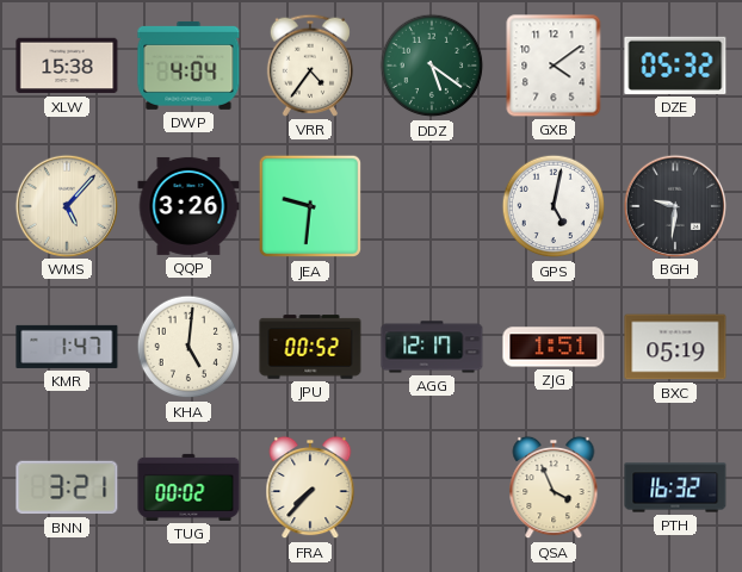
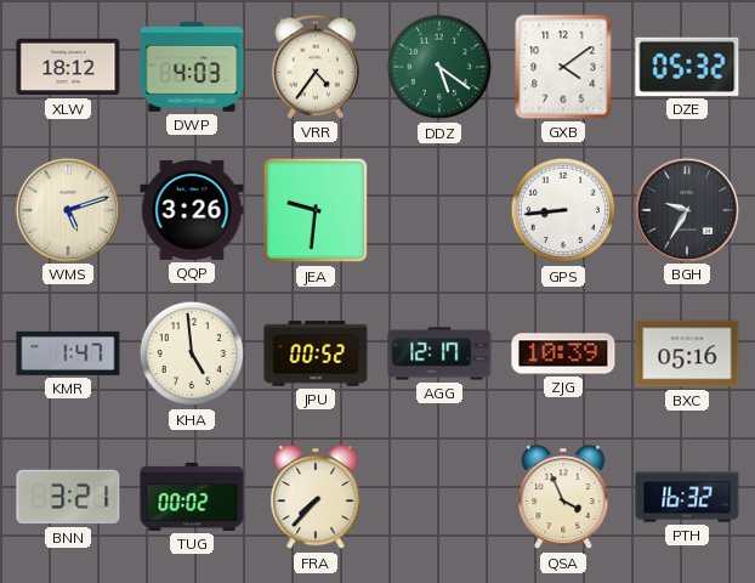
XLW: 15:38 -> 18:12
DWP: 4:04 -> 4:03
WMS: 5:07 -> 5:12
GPS: 5:02 -> 8:44
BGH: 9:31 -> 9:35
KHA: 5:01 -> 4:59
ZJG: 1:51 -> 10:39
BXC: 05:19 -> 05:16
